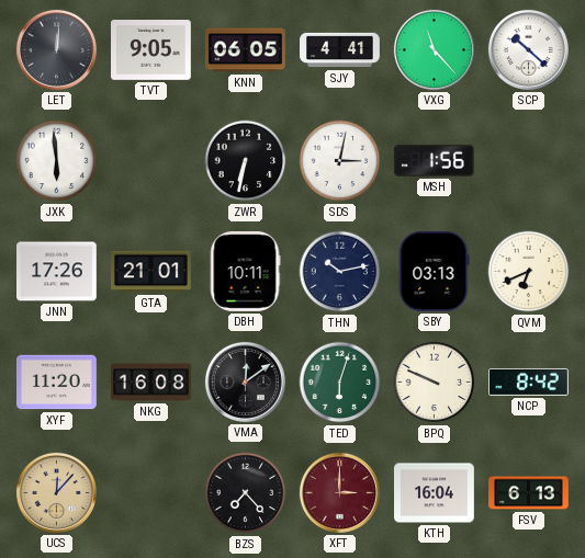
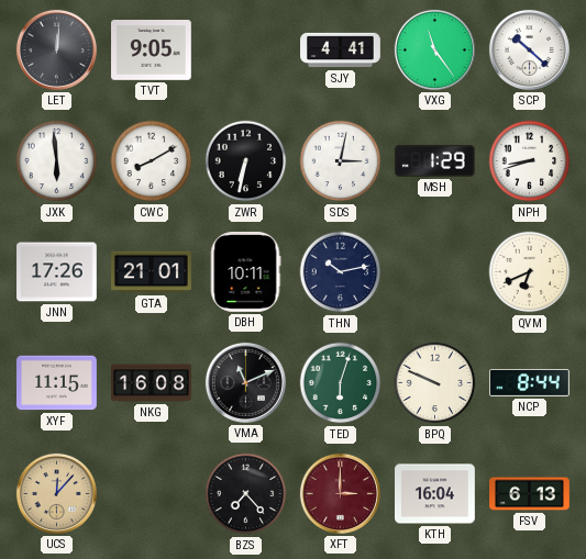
KNN: 06:05 -> none
VXG: 11:23 -> 11:24
CWC: none -> 8:10
MSH: 1:56 -> 1:29
NPH: none -> 8:42
SBY: 03:13 -> none
XYF: 11:20 -> 11:15
VMA: 12:09 -> 11:11
NCP: 8:42 -> 8:44
